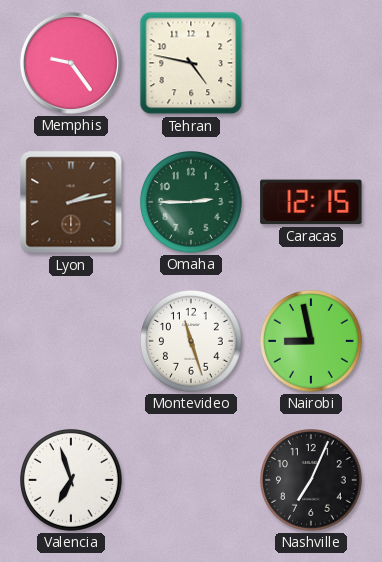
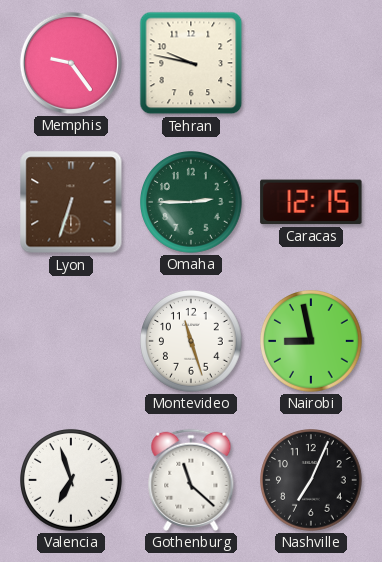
Tehran: 4:47 -> 9:47
Lyon: 2:13 -> 6:33
Gothenburg: none -> 11:22
